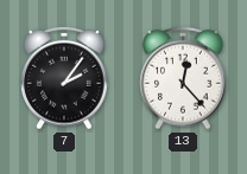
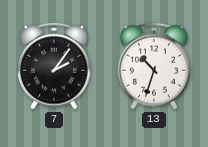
13: 12:23 -> 10:33
